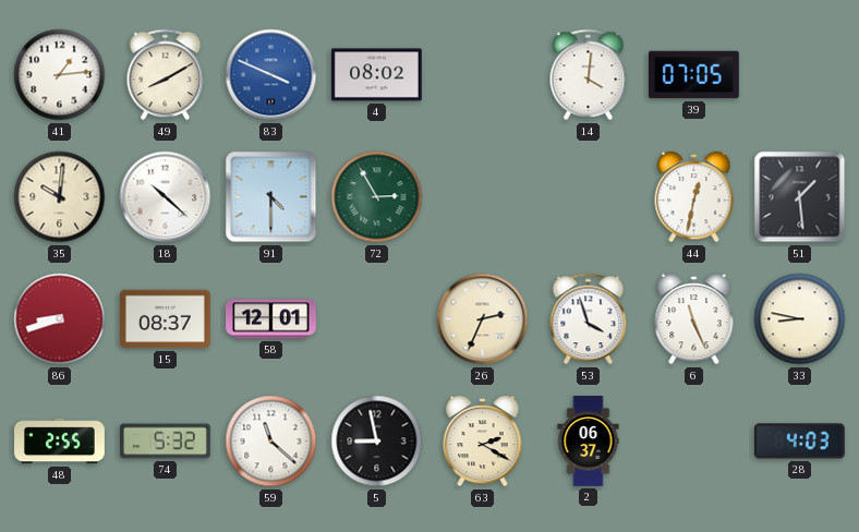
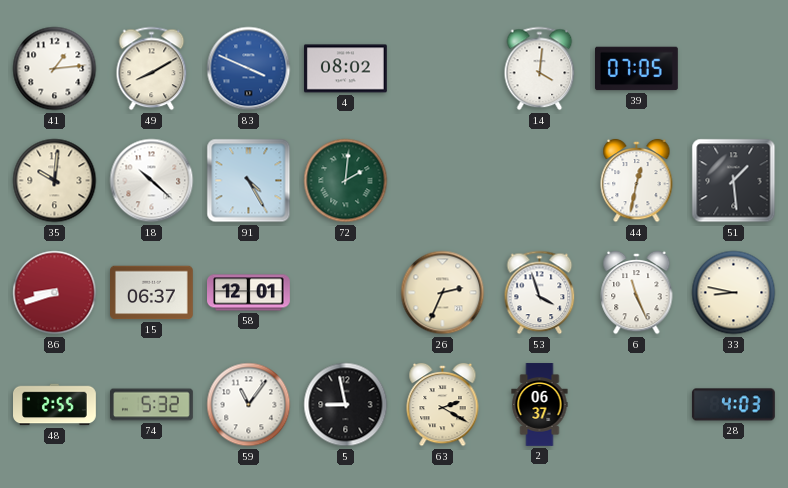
91: 4:30 -> 4:25
72: 2:55 -> 2:01
15: 08:37 -> 06:37
59: 11:22 -> 11:06
